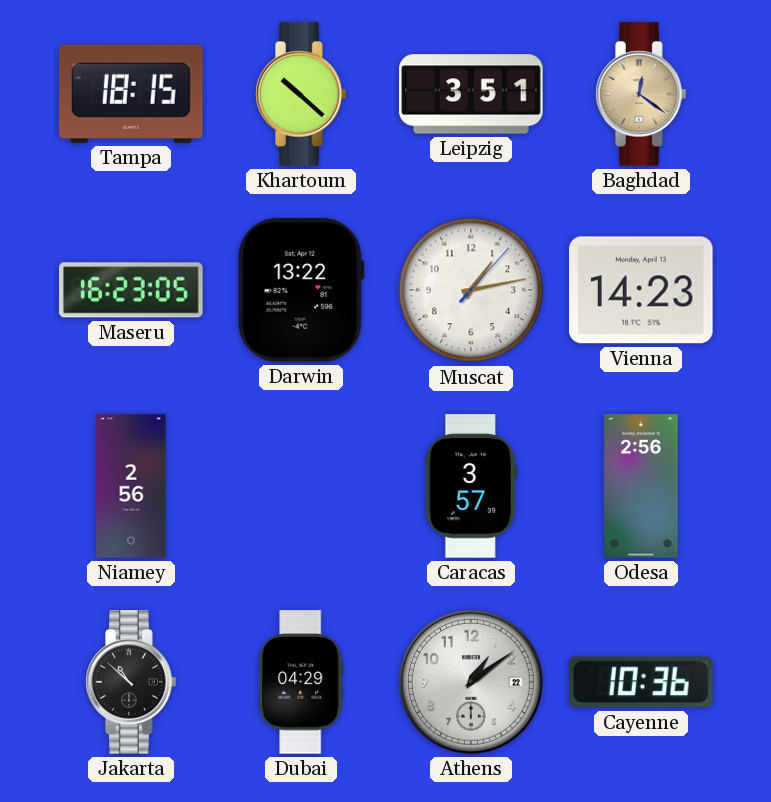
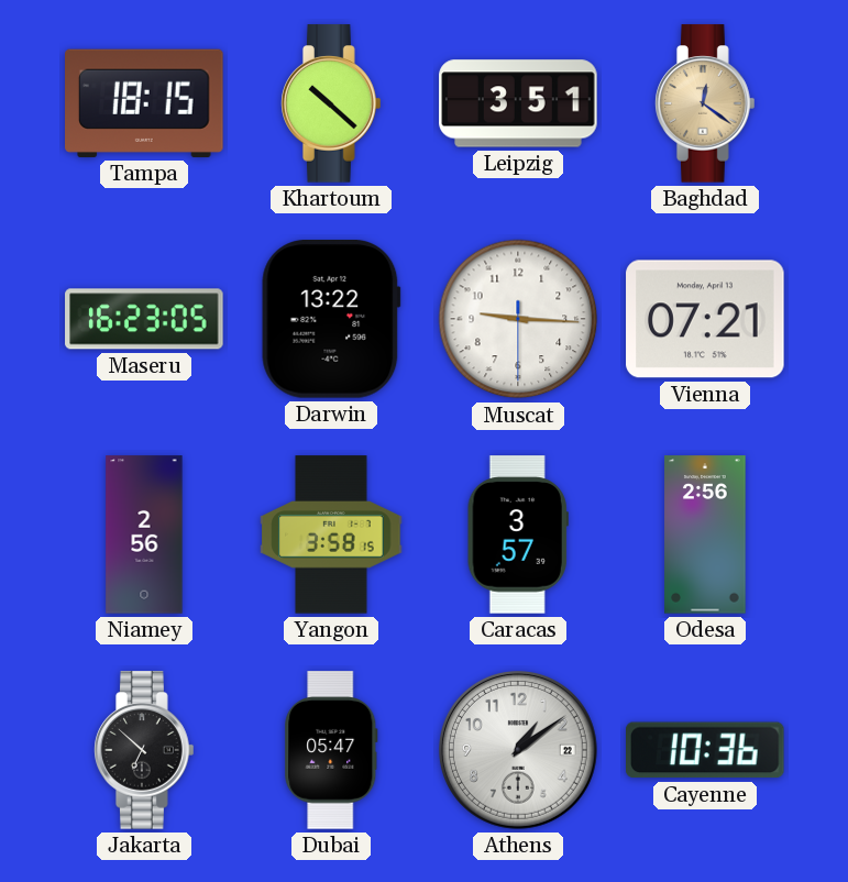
Muscat: 1:13 -> 9:15
Vienna: 14:23 -> 07:21
Yangon: none -> 3:58
Jakarta: 10:52 -> 6:52
Dubai: 04:29 -> 05:47
